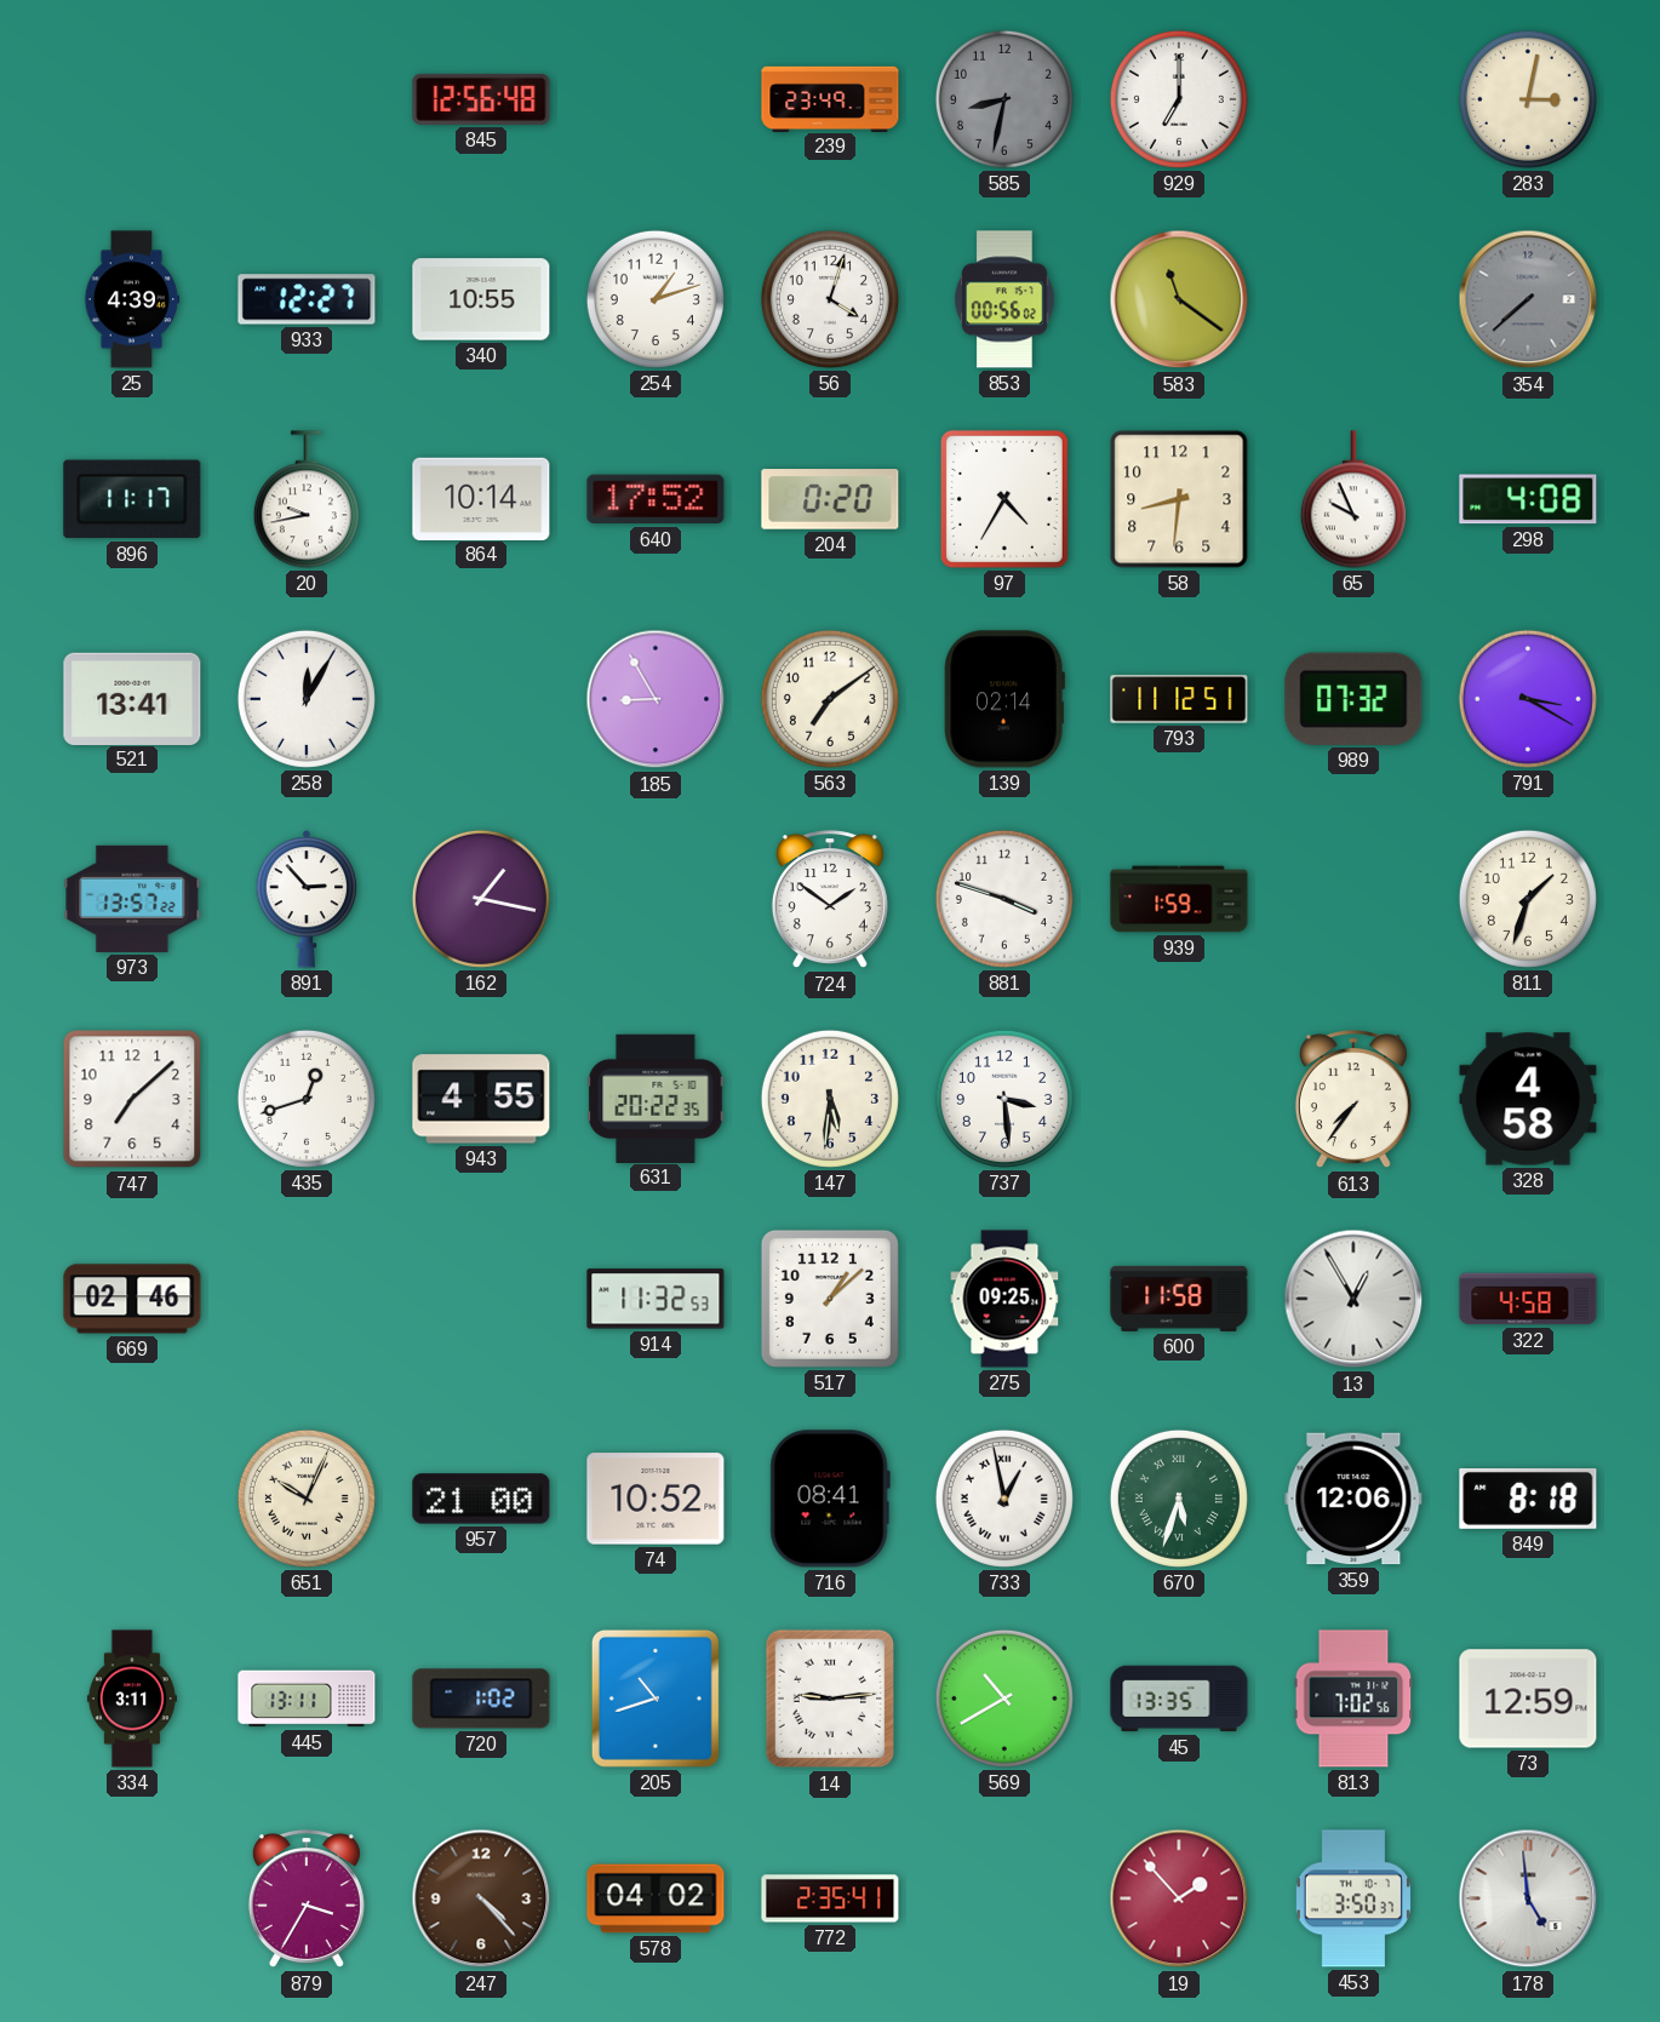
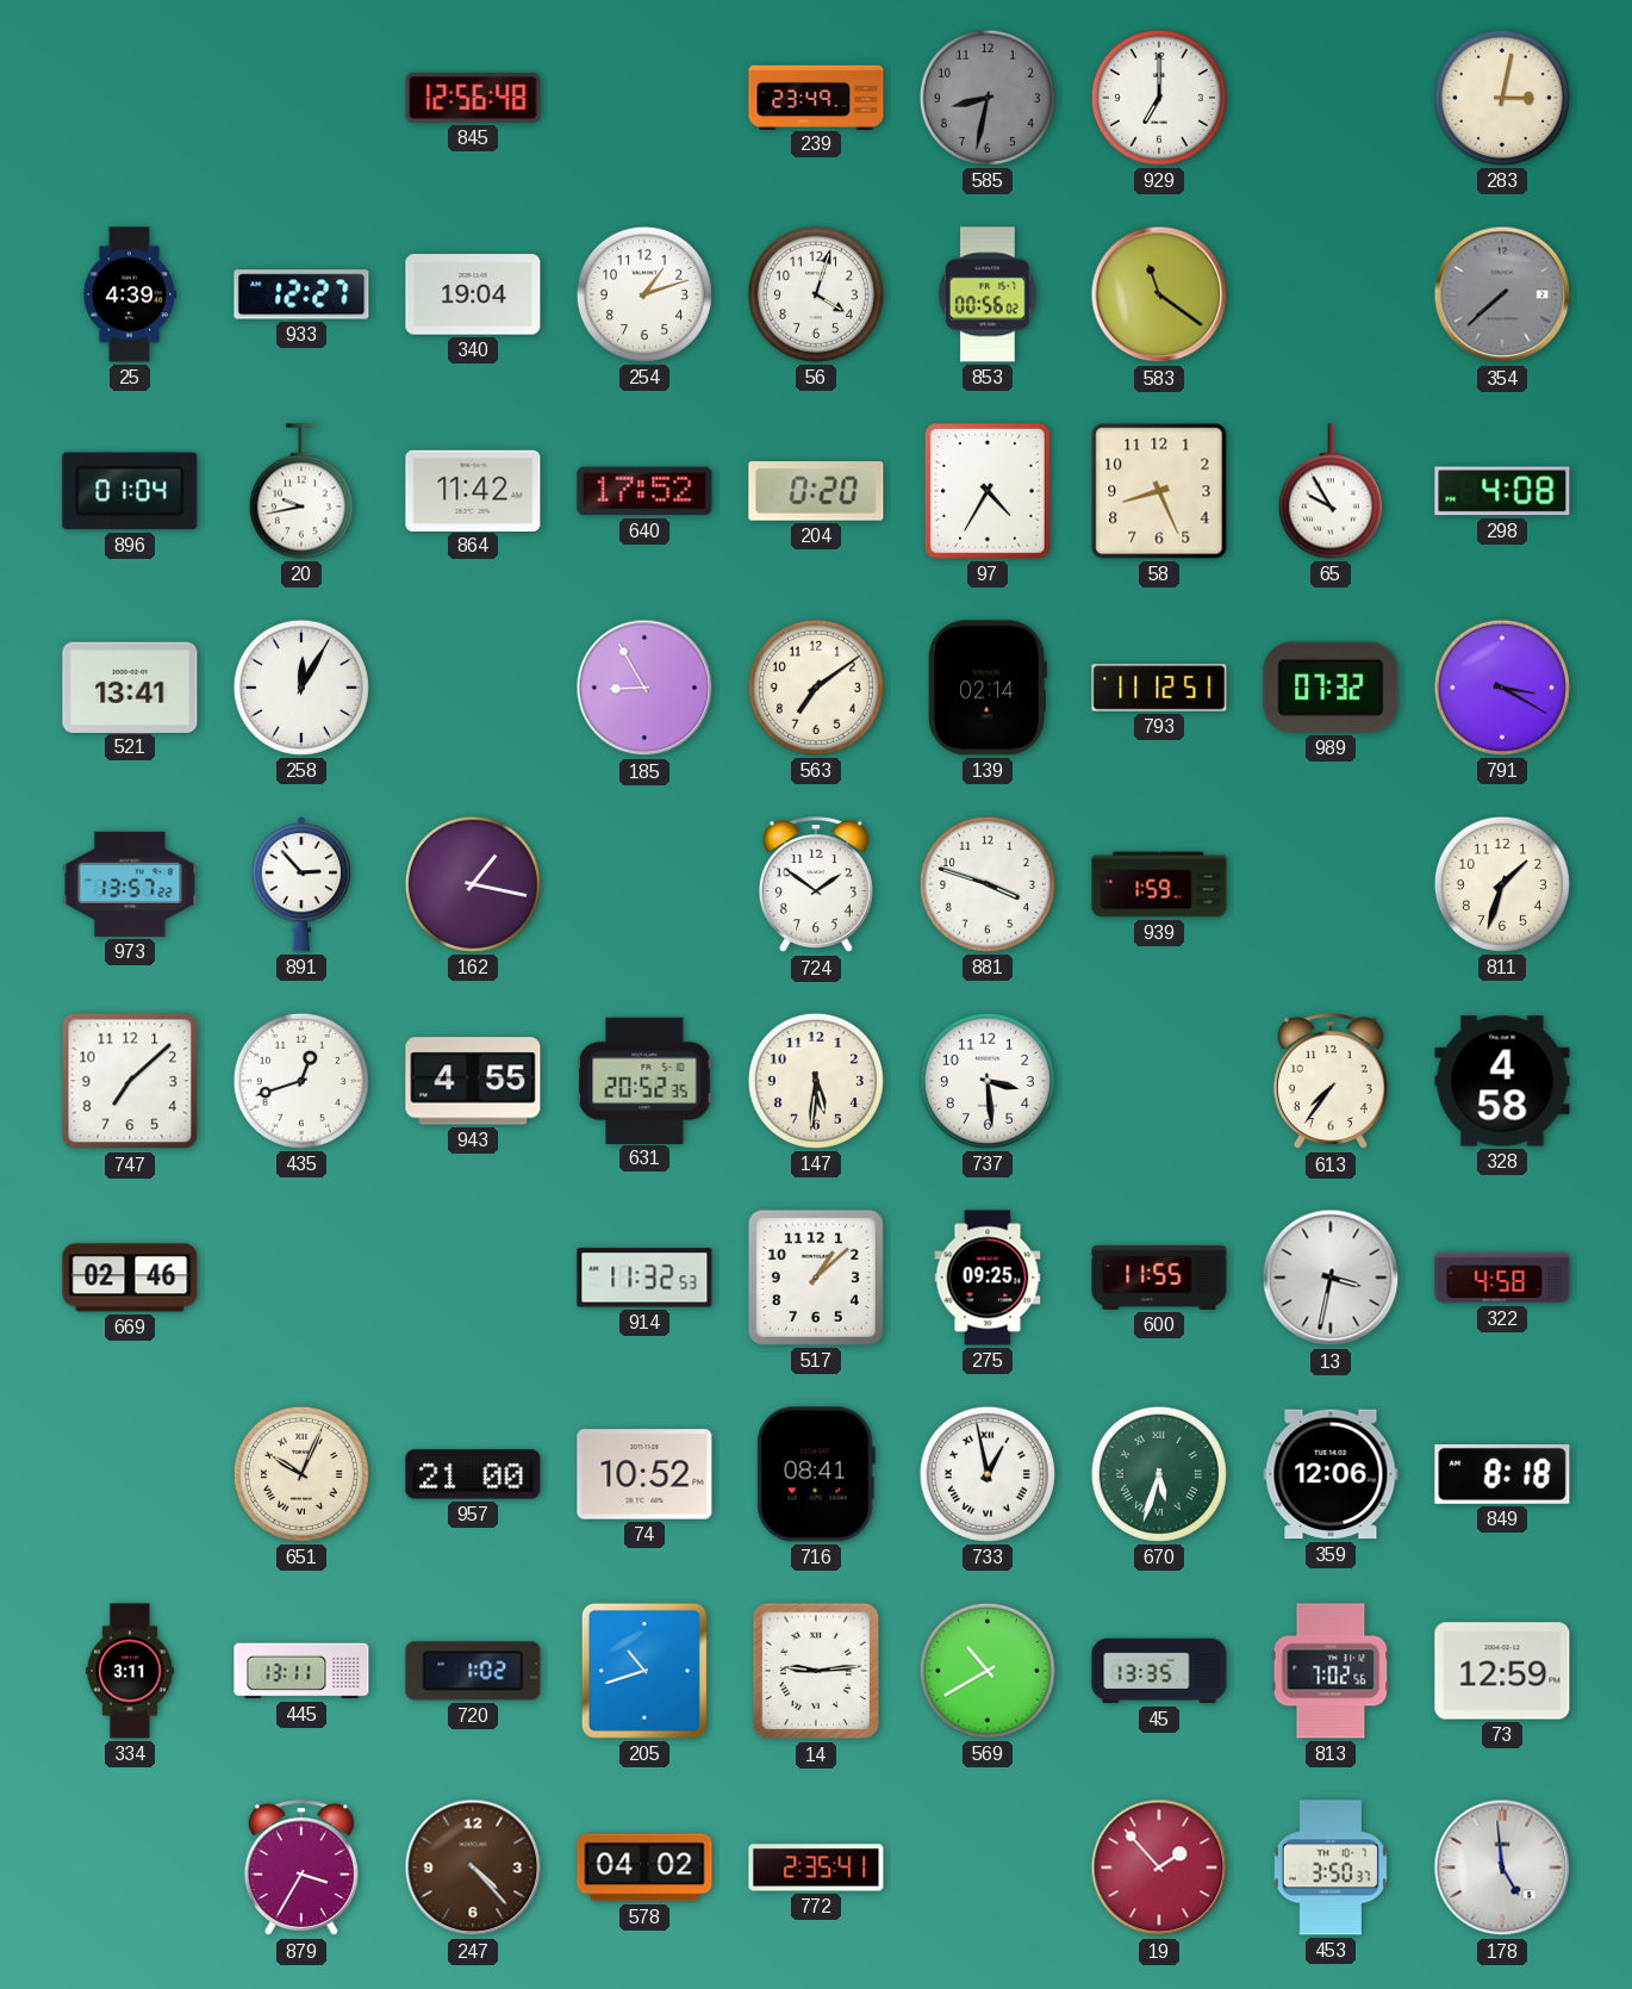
340: 10:55 -> 19:04
896: 11:17 -> 01:04
864: 10:14 -> 11:42
58: 8:31 -> 8:26
65: 9:56 -> 9:55
631: 20:22 -> 20:52
600: 11:58 -> 11:55
13: 12:55 -> 3:32
